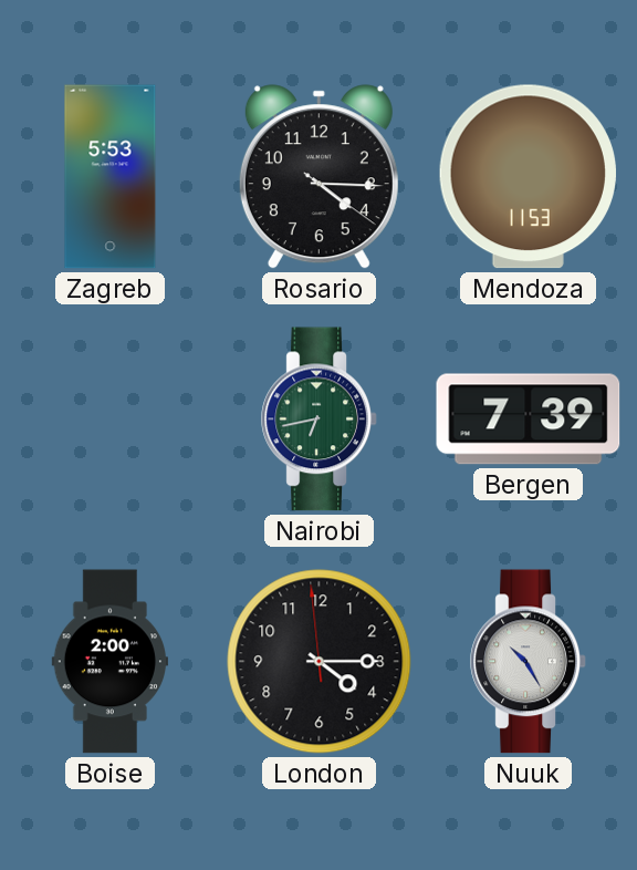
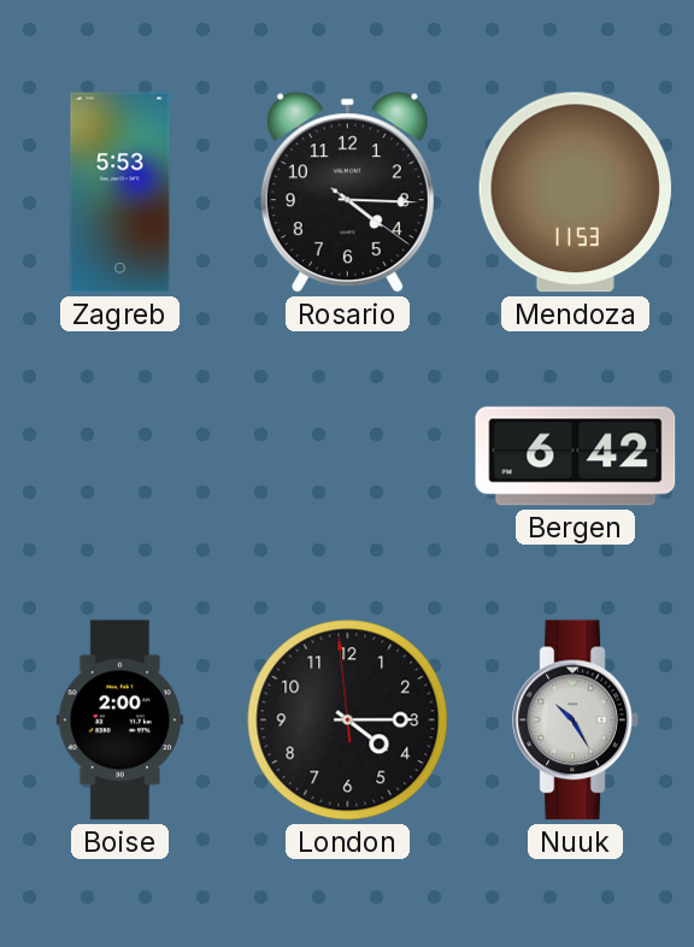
Nairobi: 6:43 -> none
Bergen: 7:39 -> 6:42
